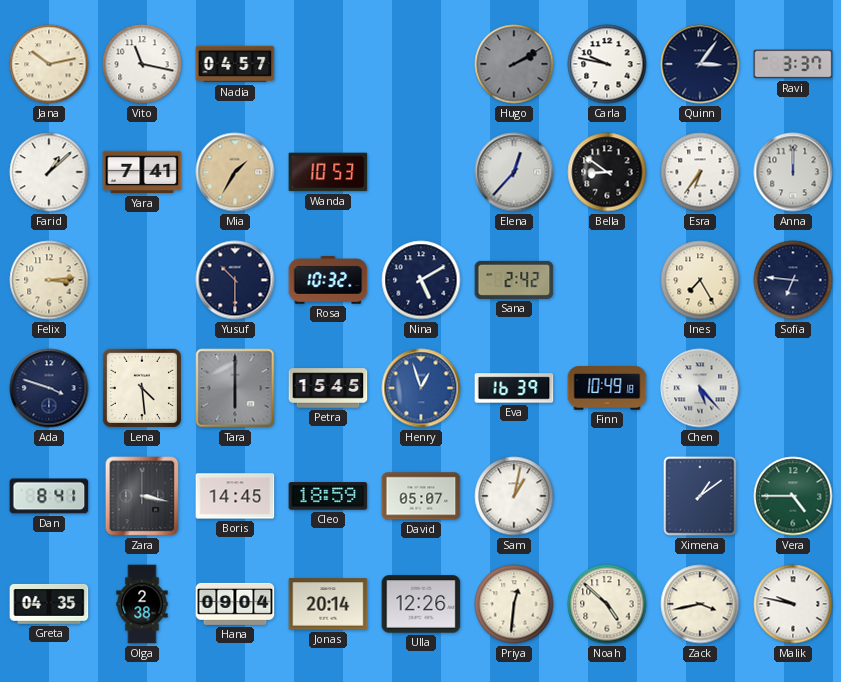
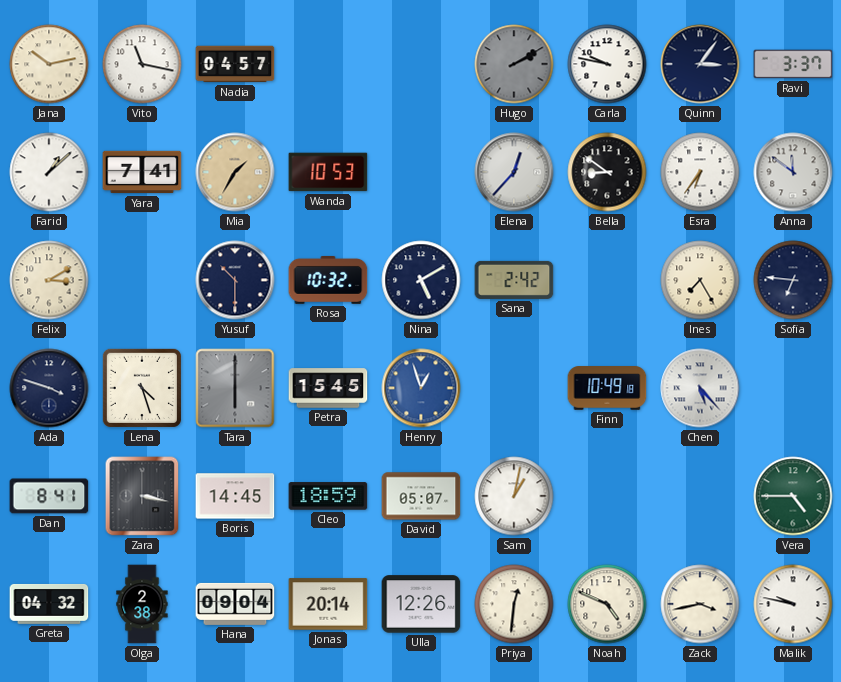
Anna: 12:00 -> 11:51
Felix: 3:14 -> 3:10
Lena: 4:29 -> 4:27
Eva: 16:39 -> none
Ximena: 1:09 -> none
Greta: 04:35 -> 04:32
Noah: 4:52 -> 4:49
